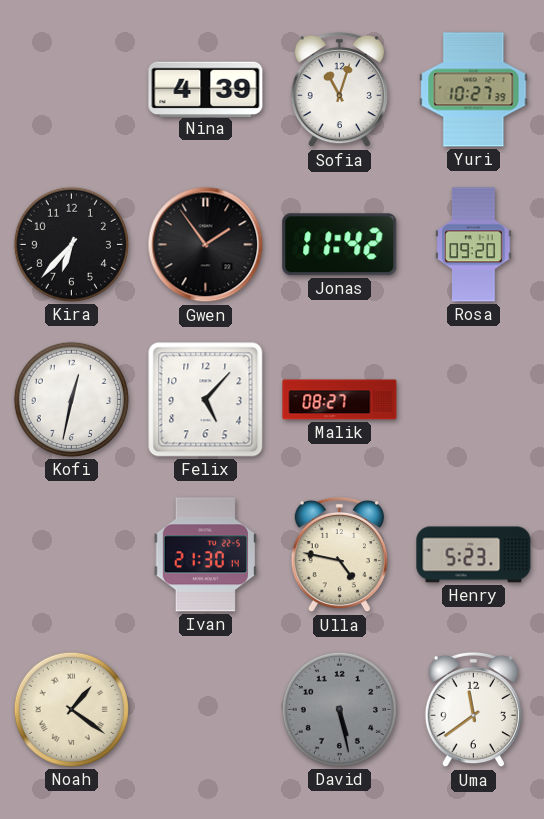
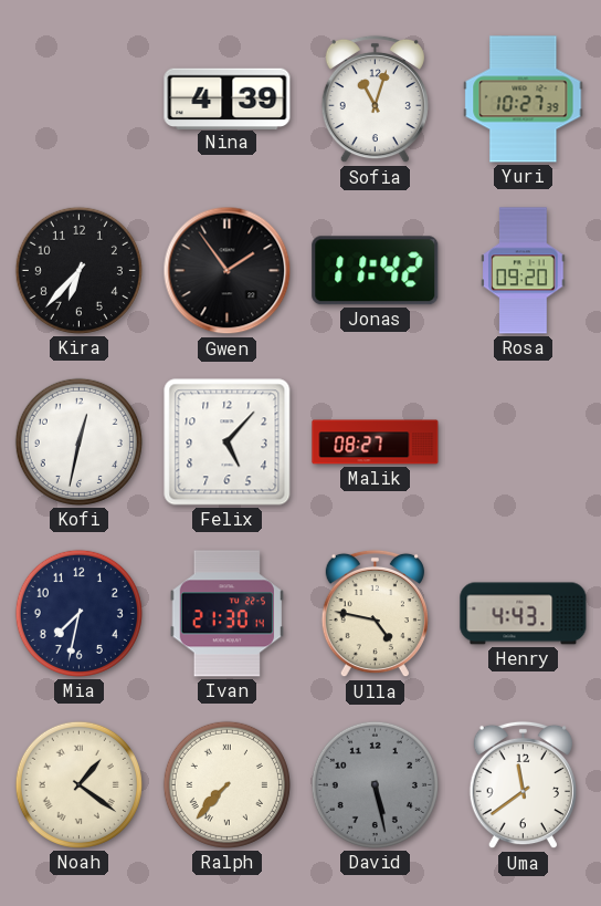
Mia: none -> 7:32
Henry: 5:23 -> 4:43
Ralph: none -> 7:37
